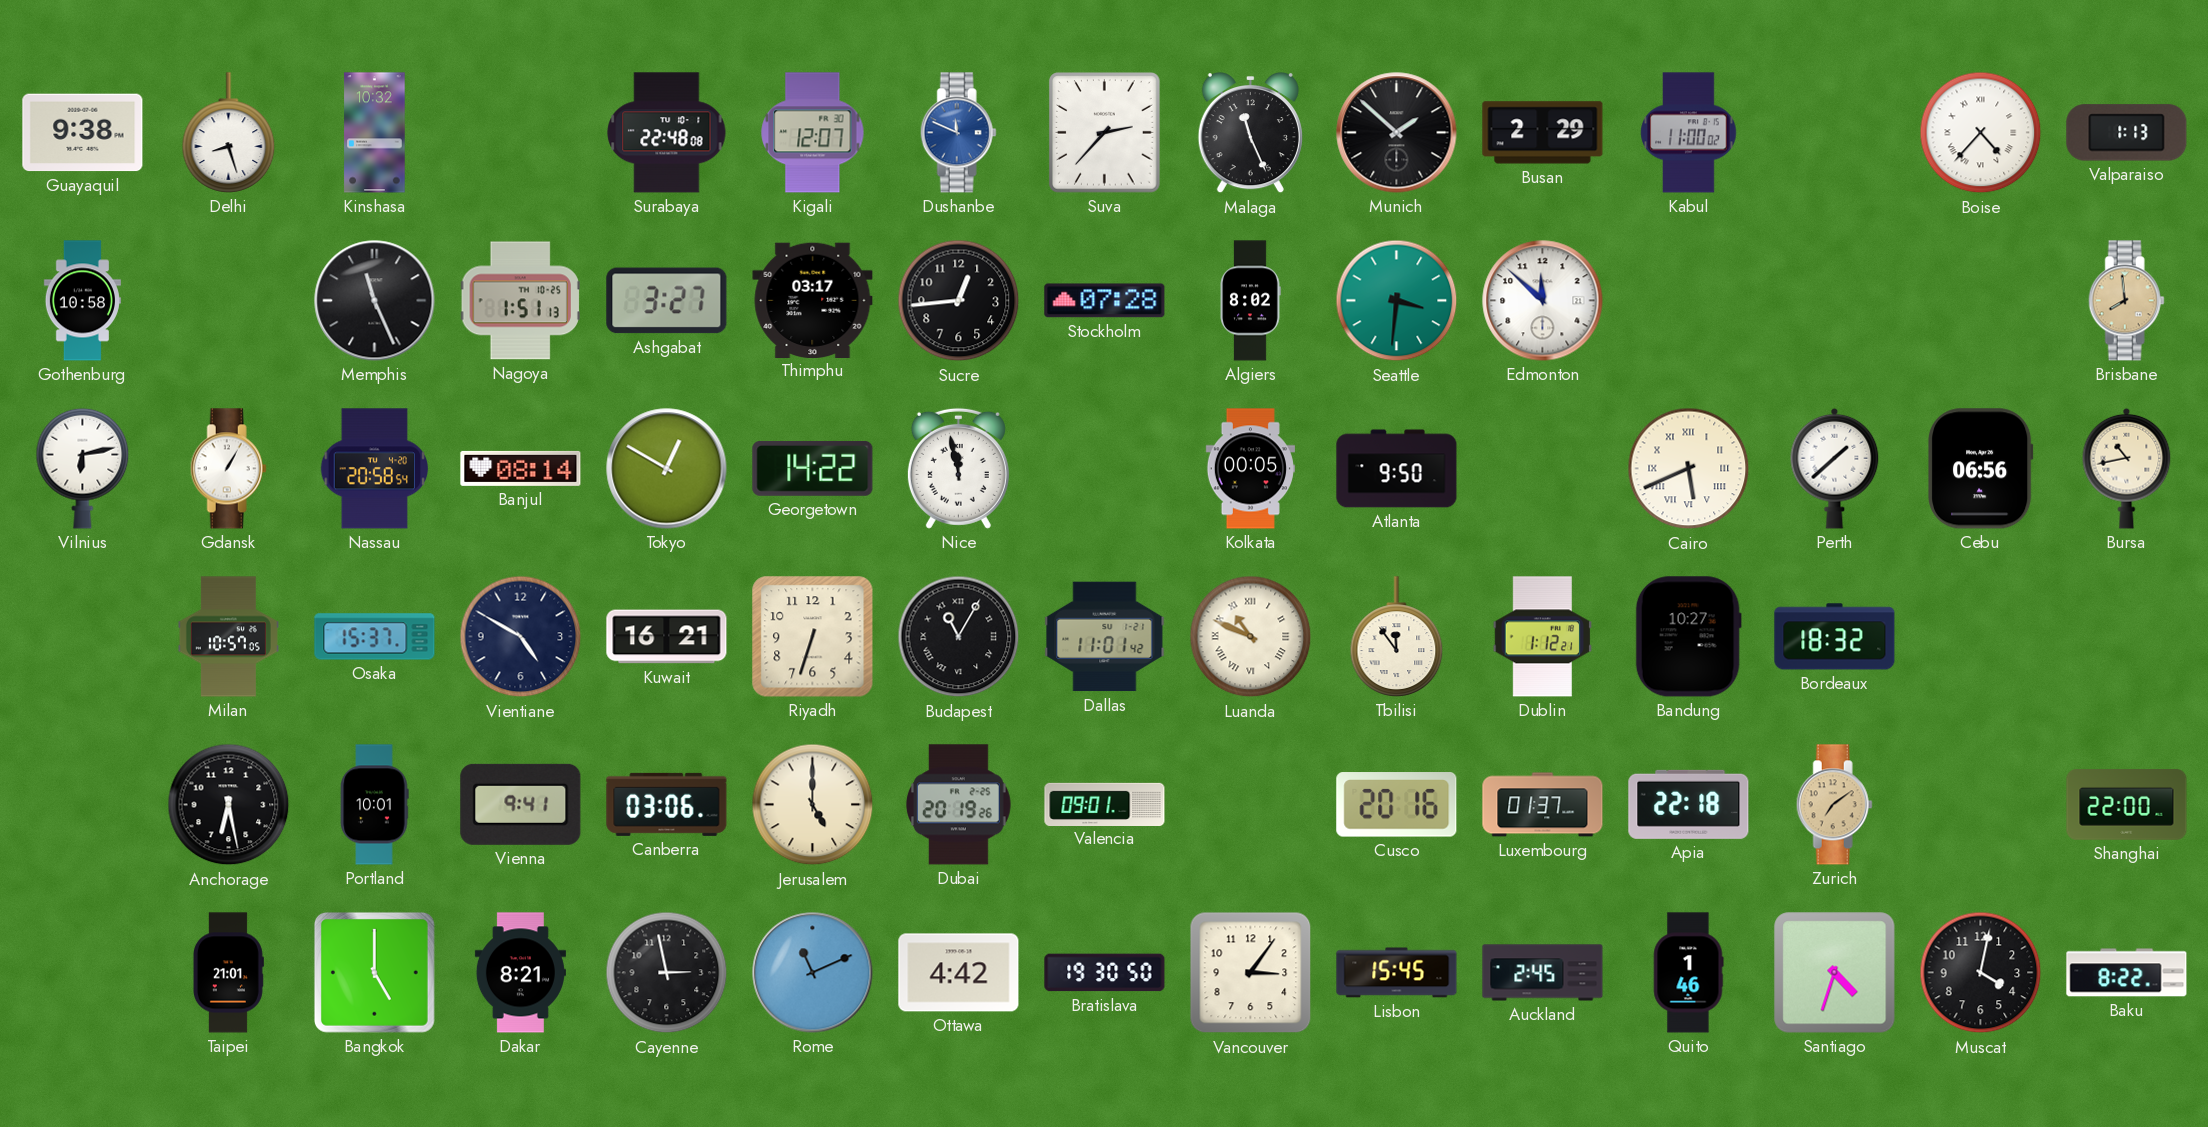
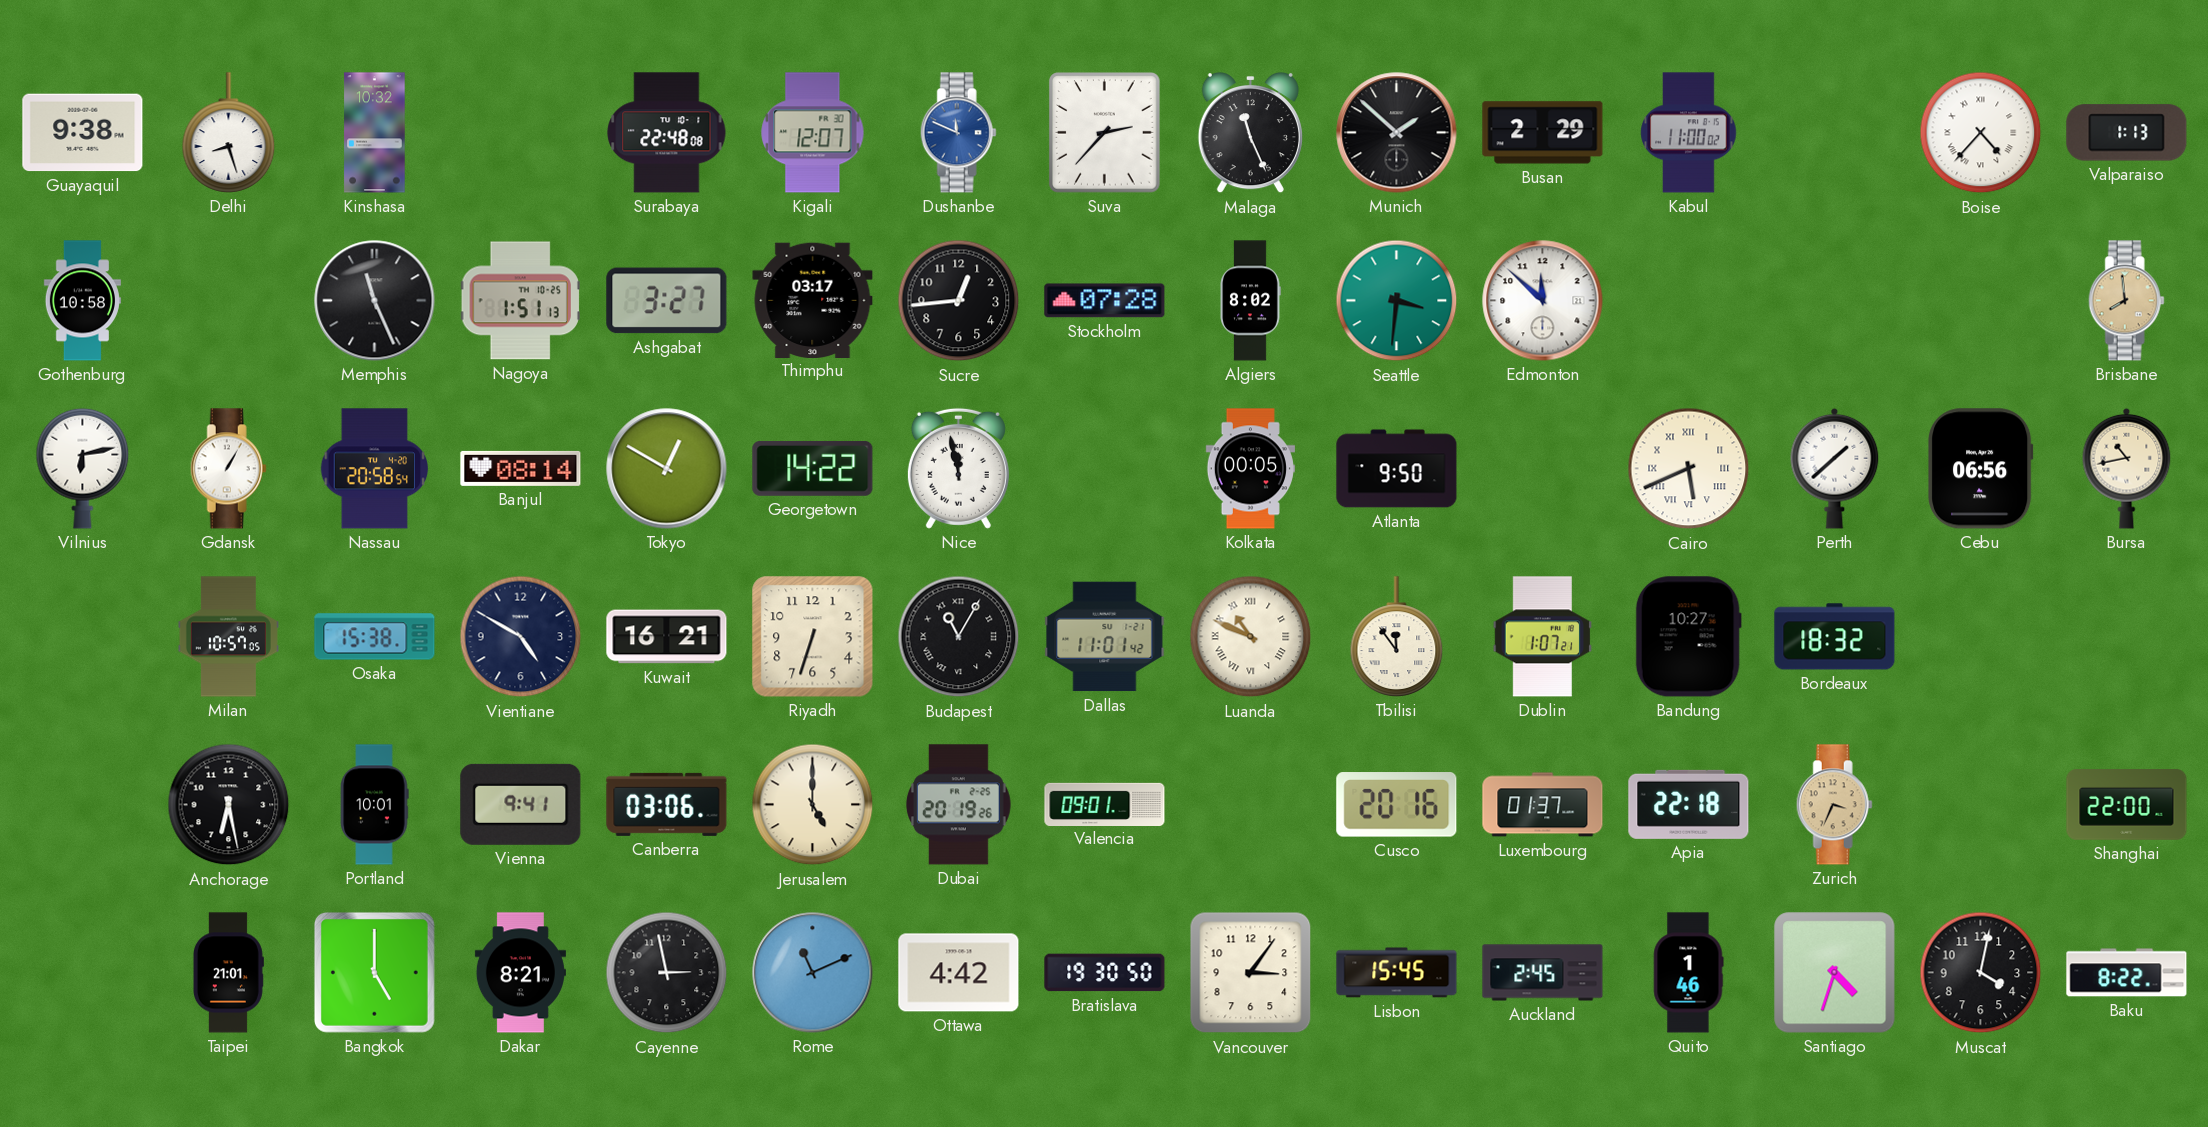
Osaka: 15:37 -> 15:38
Dublin: 1:12 -> 1:07
Zurich: 7:09 -> 3:34
